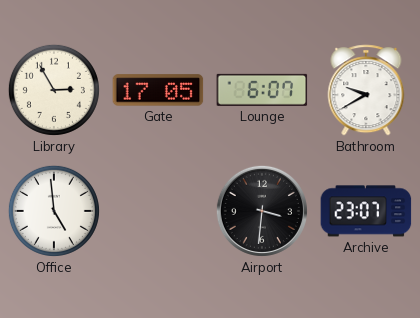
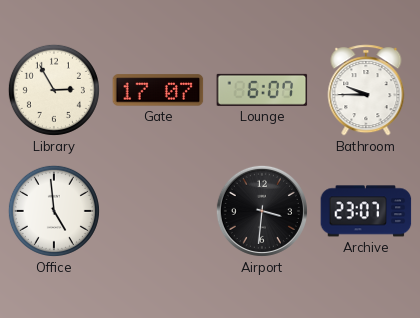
Gate: 17:05 -> 17:07
Bathroom: 9:40 -> 9:45
